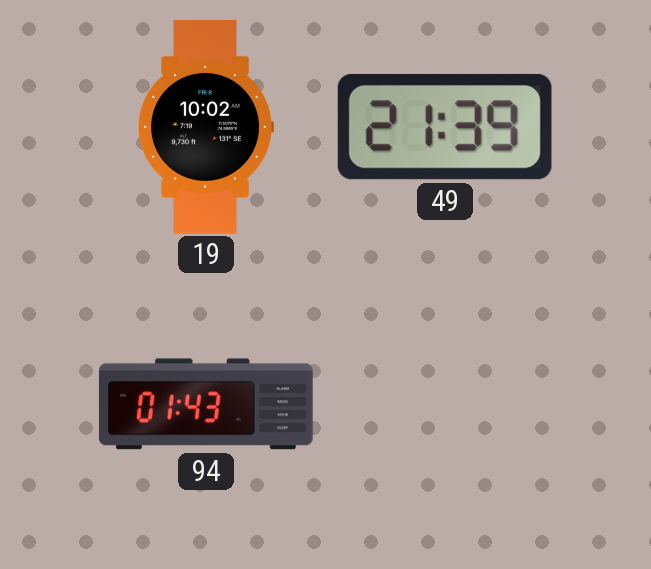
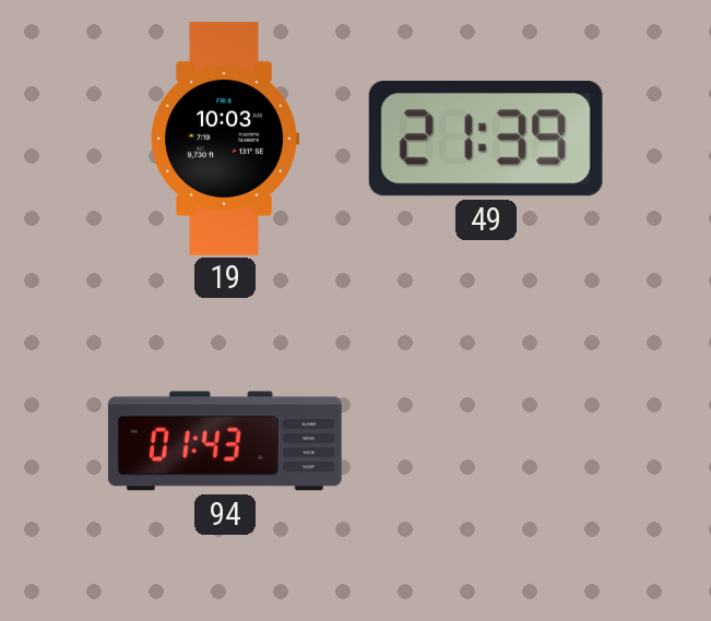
19: 10:02 -> 10:03
